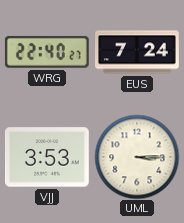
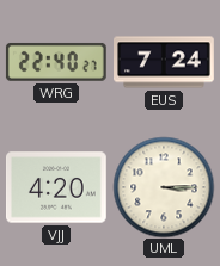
VJJ: 3:53 -> 4:20
